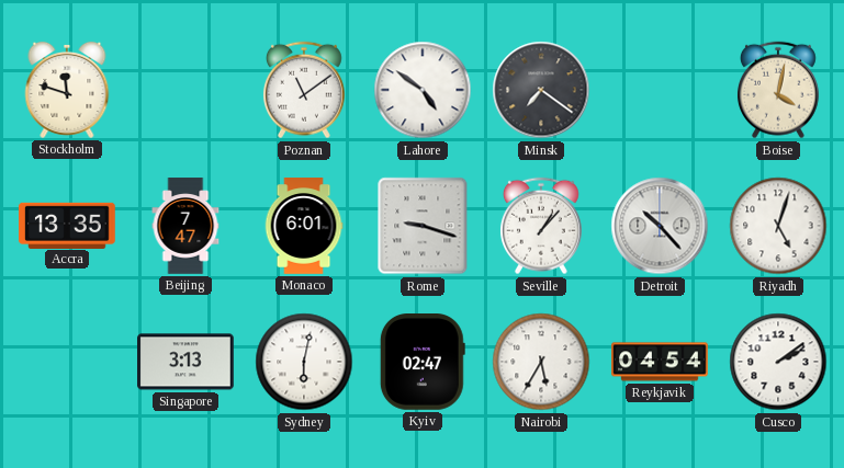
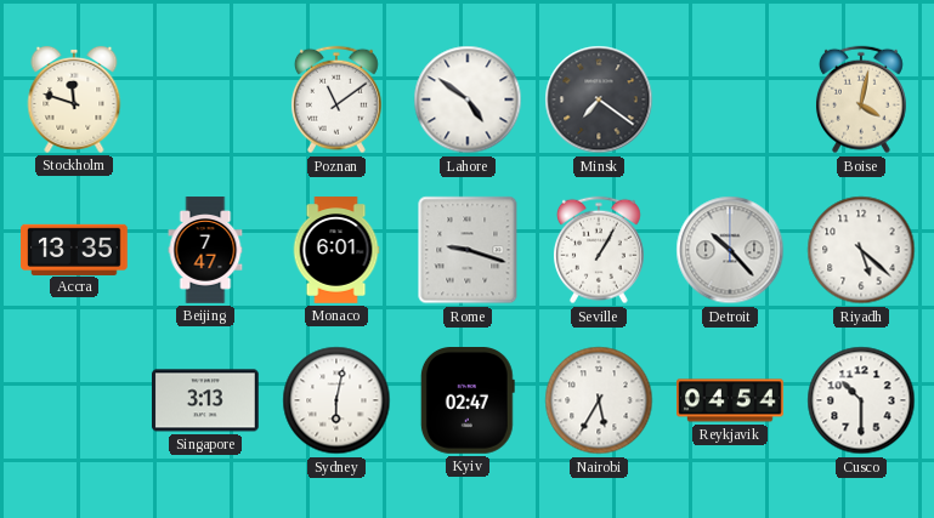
Seville: 1:07 -> 1:05
Riyadh: 5:03 -> 5:22
Cusco: 2:09 -> 10:30
